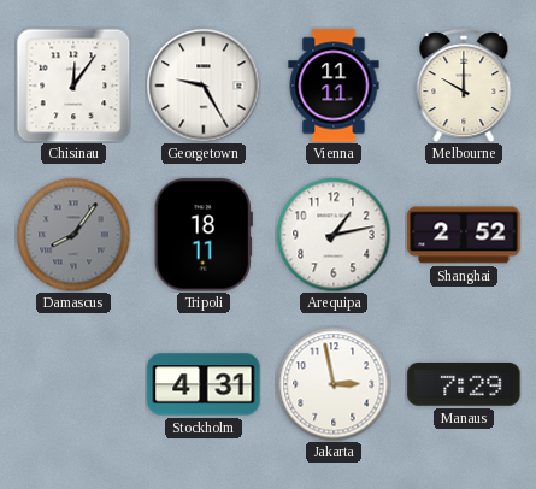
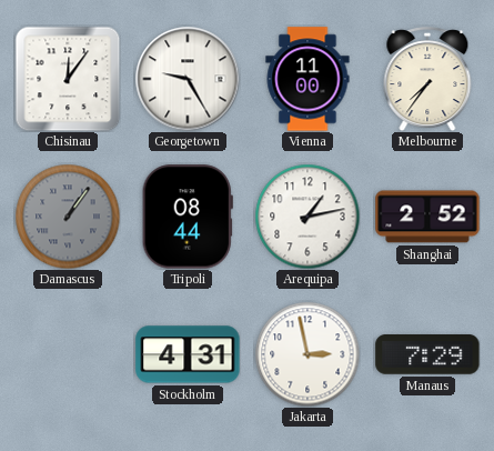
Vienna: 11:11 -> 11:00
Melbourne: 10:00 -> 7:36
Damascus: 8:06 -> 1:06
Tripoli: 18:11 -> 08:44
